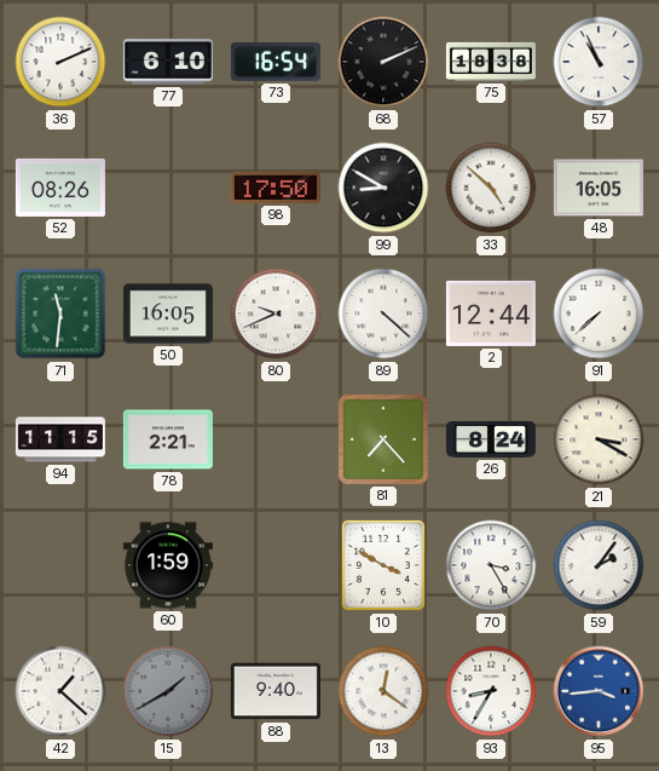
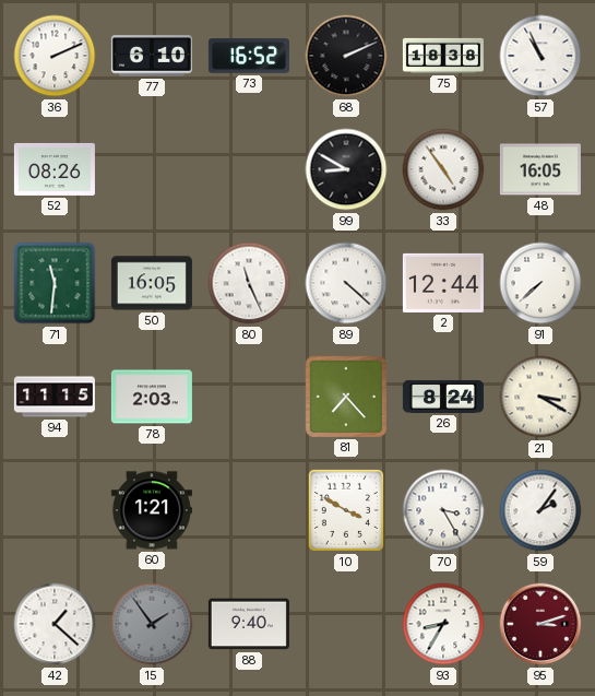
73: 16:54 -> 16:52
98: 17:50 -> none
33: 4:52 -> 4:54
80: 9:41 -> 11:26
78: 2:21 -> 2:03
60: 1:59 -> 1:21
15: 1:40 -> 1:54
13: 12:21 -> none
95: 3:44 -> 3:12
95 dial: blue -> burgundy
